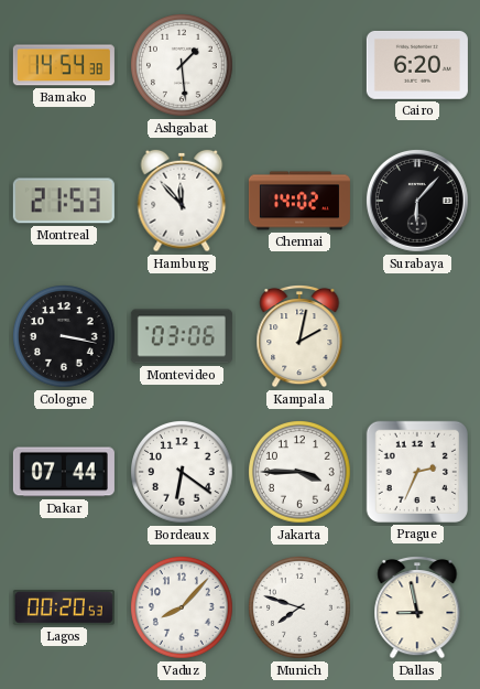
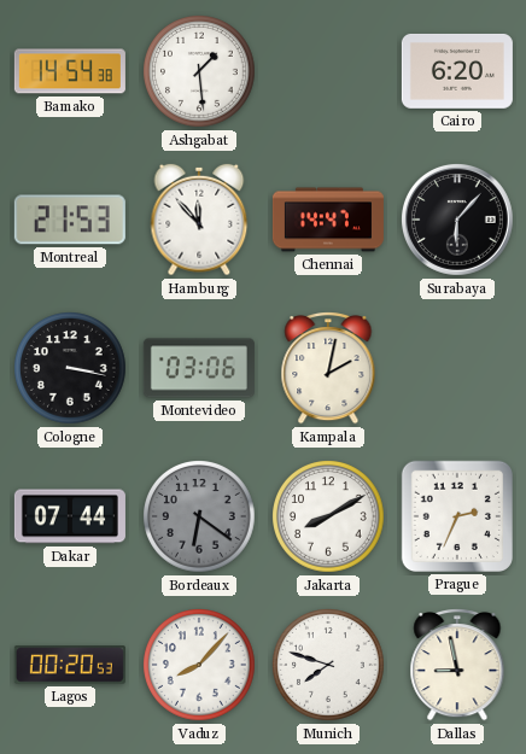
Chennai: 14:02 -> 14:47
Bordeaux dial: white -> grey
Jakarta: 3:45 -> 8:10
